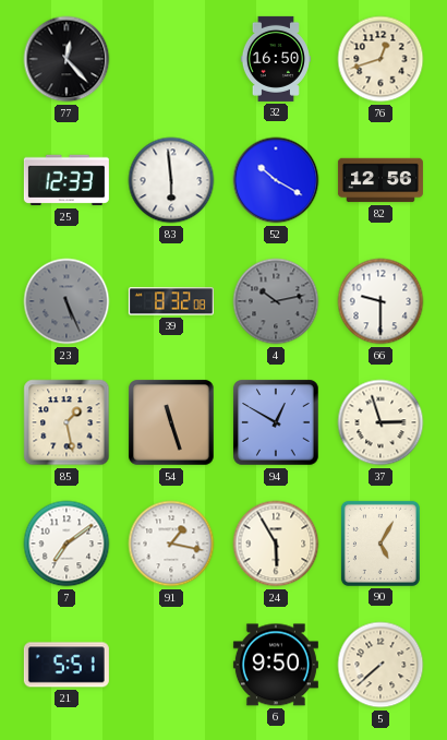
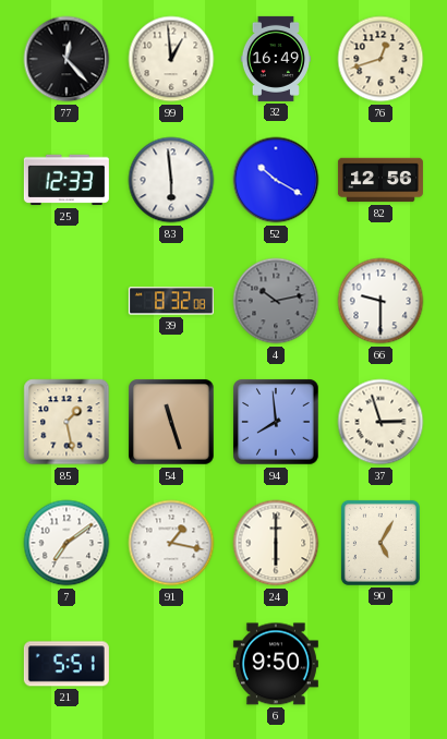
99: none -> 12:59
32: 16:50 -> 16:49
23: 5:26 -> none
94: 12:50 -> 7:59
24: 5:55 -> 6:00
5: 7:38 -> none
